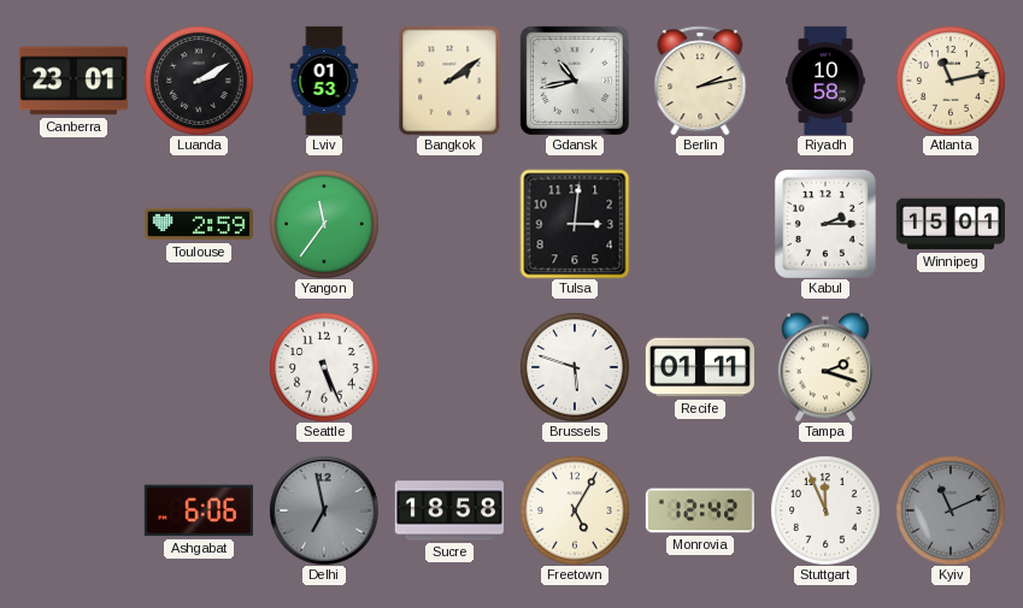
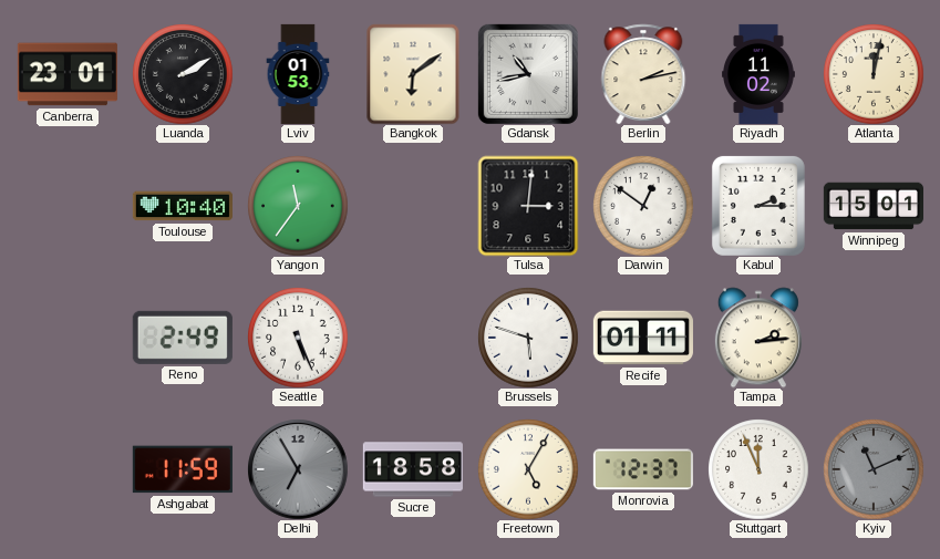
Bangkok: 2:09 -> 6:09
Riyadh: 10:58 -> 11:02
Atlanta: 11:13 -> 12:02
Toulouse: 2:59 -> 10:40
Darwin: none -> 12:51
Reno: none -> 2:49
Tampa: 2:18 -> 2:14
Ashgabat: 6:06 -> 11:59
Delhi: 6:58 -> 6:55
Monrovia: 12:42 -> 12:37
